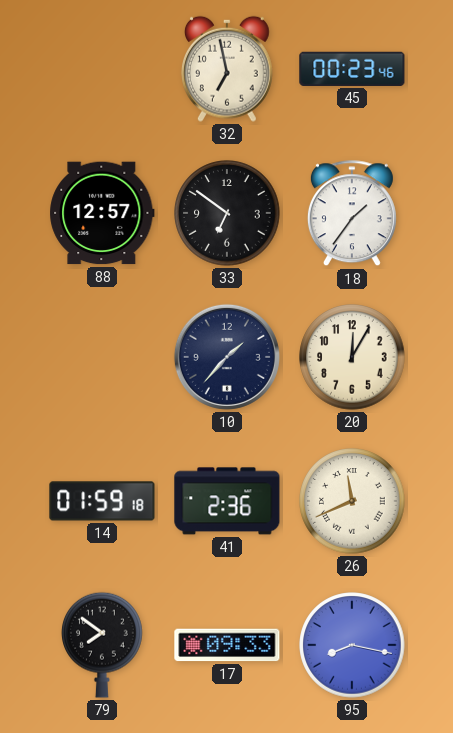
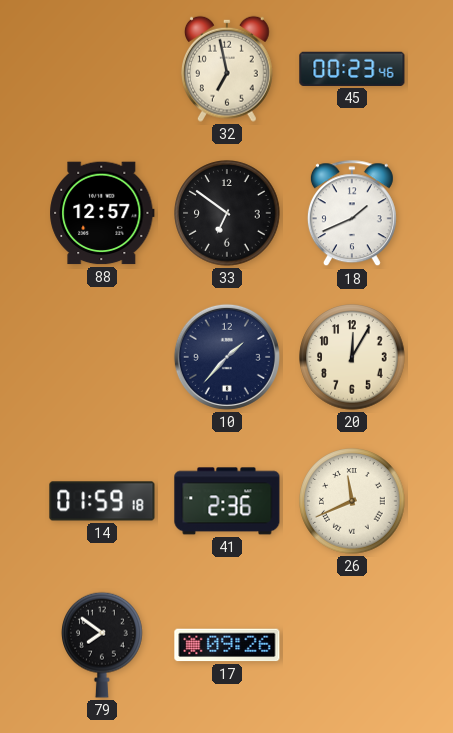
18: 1:36 -> 1:41
17: 09:33 -> 09:26
95: 8:17 -> none
